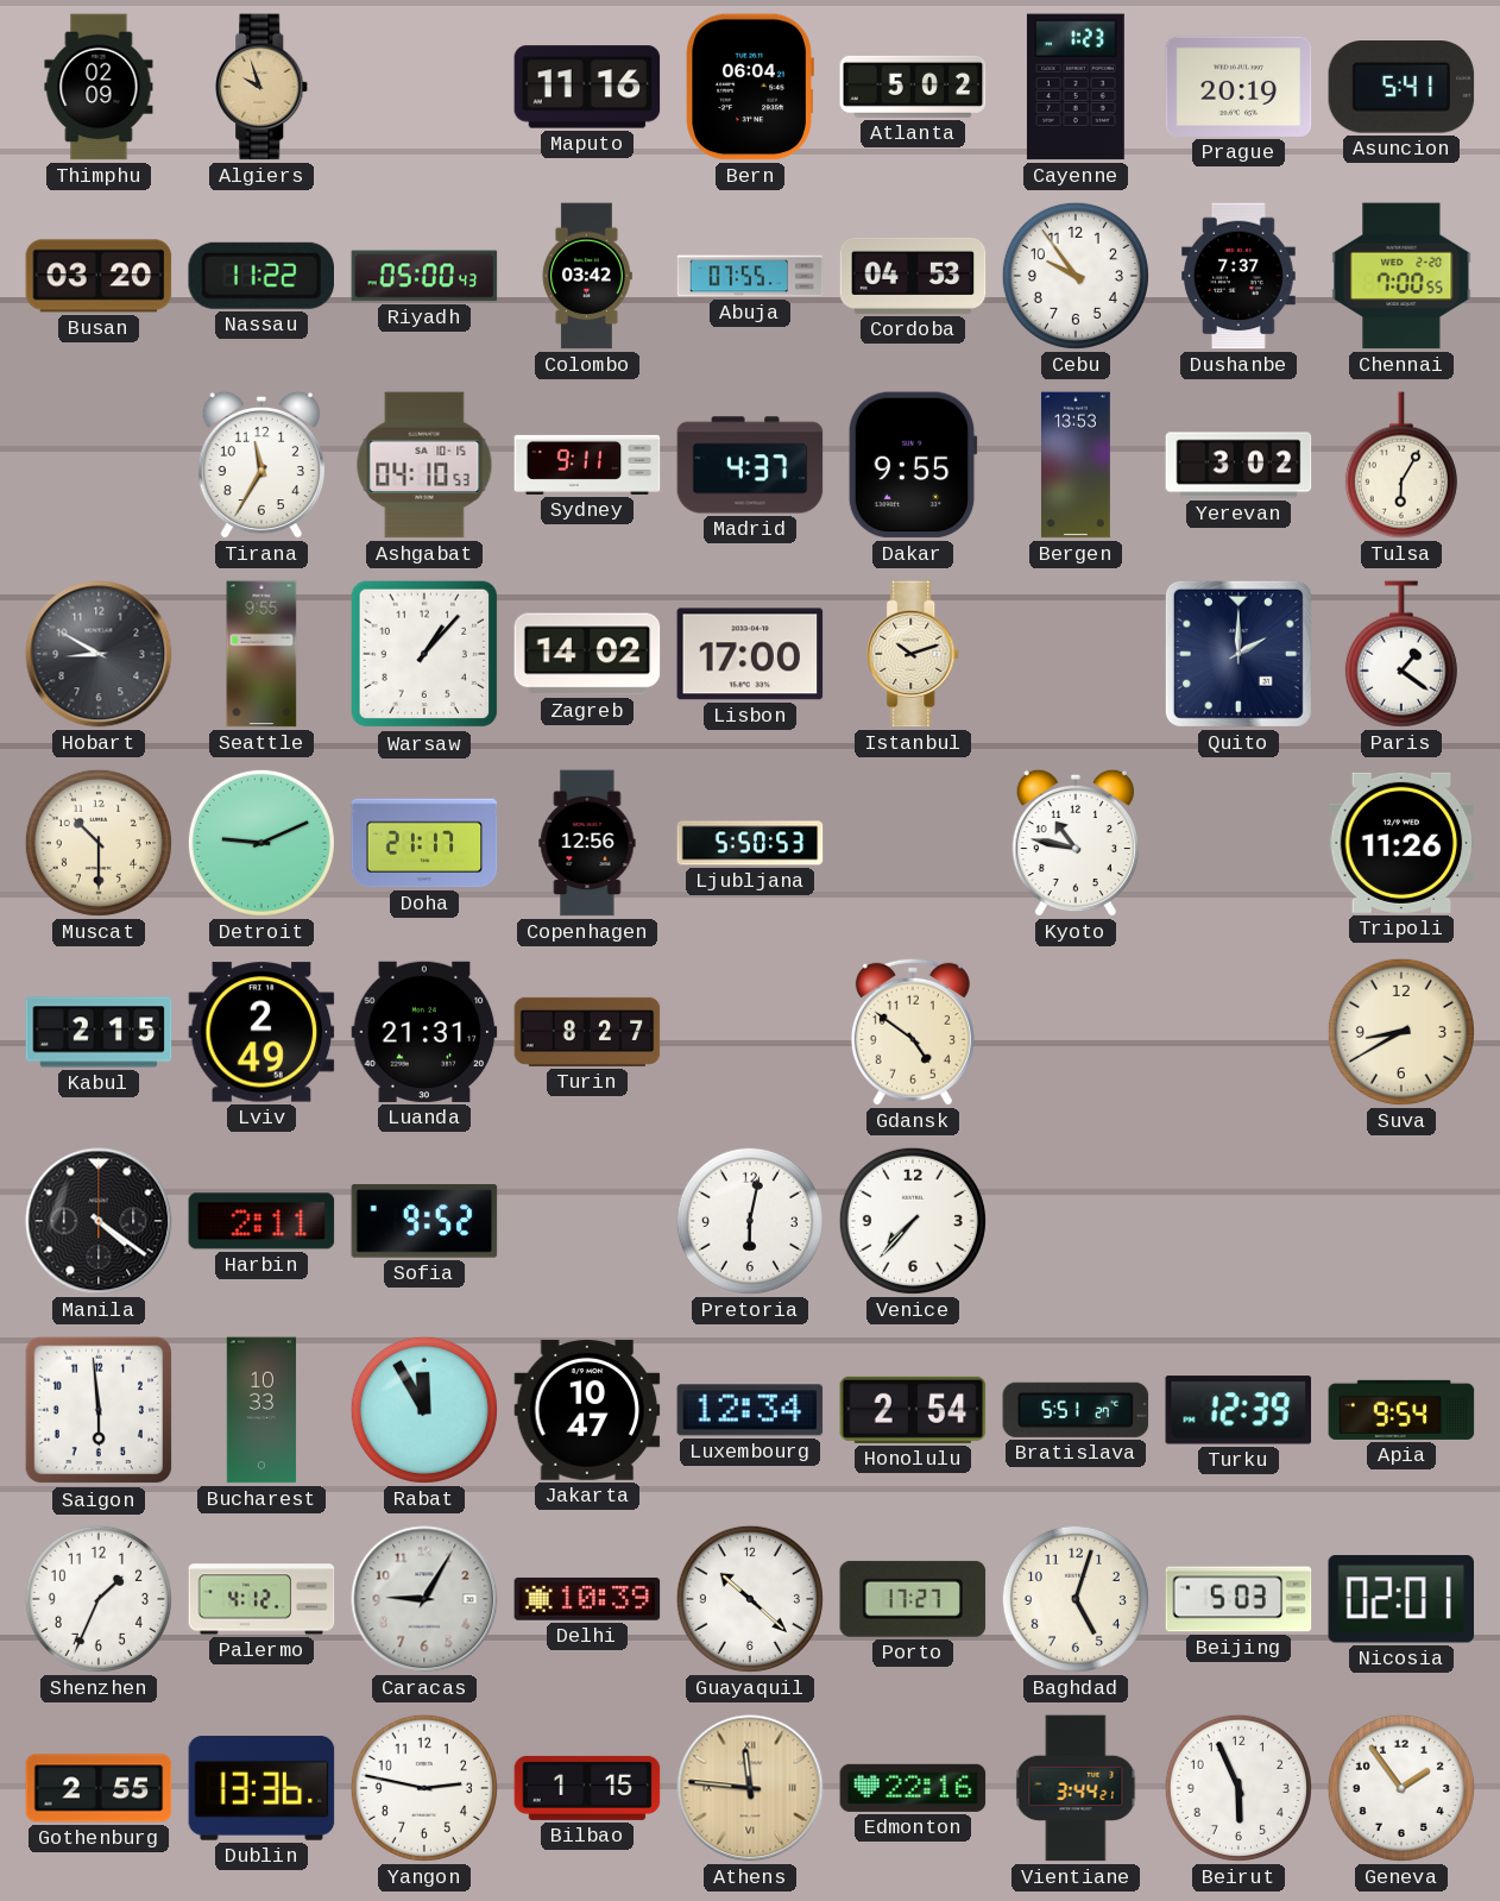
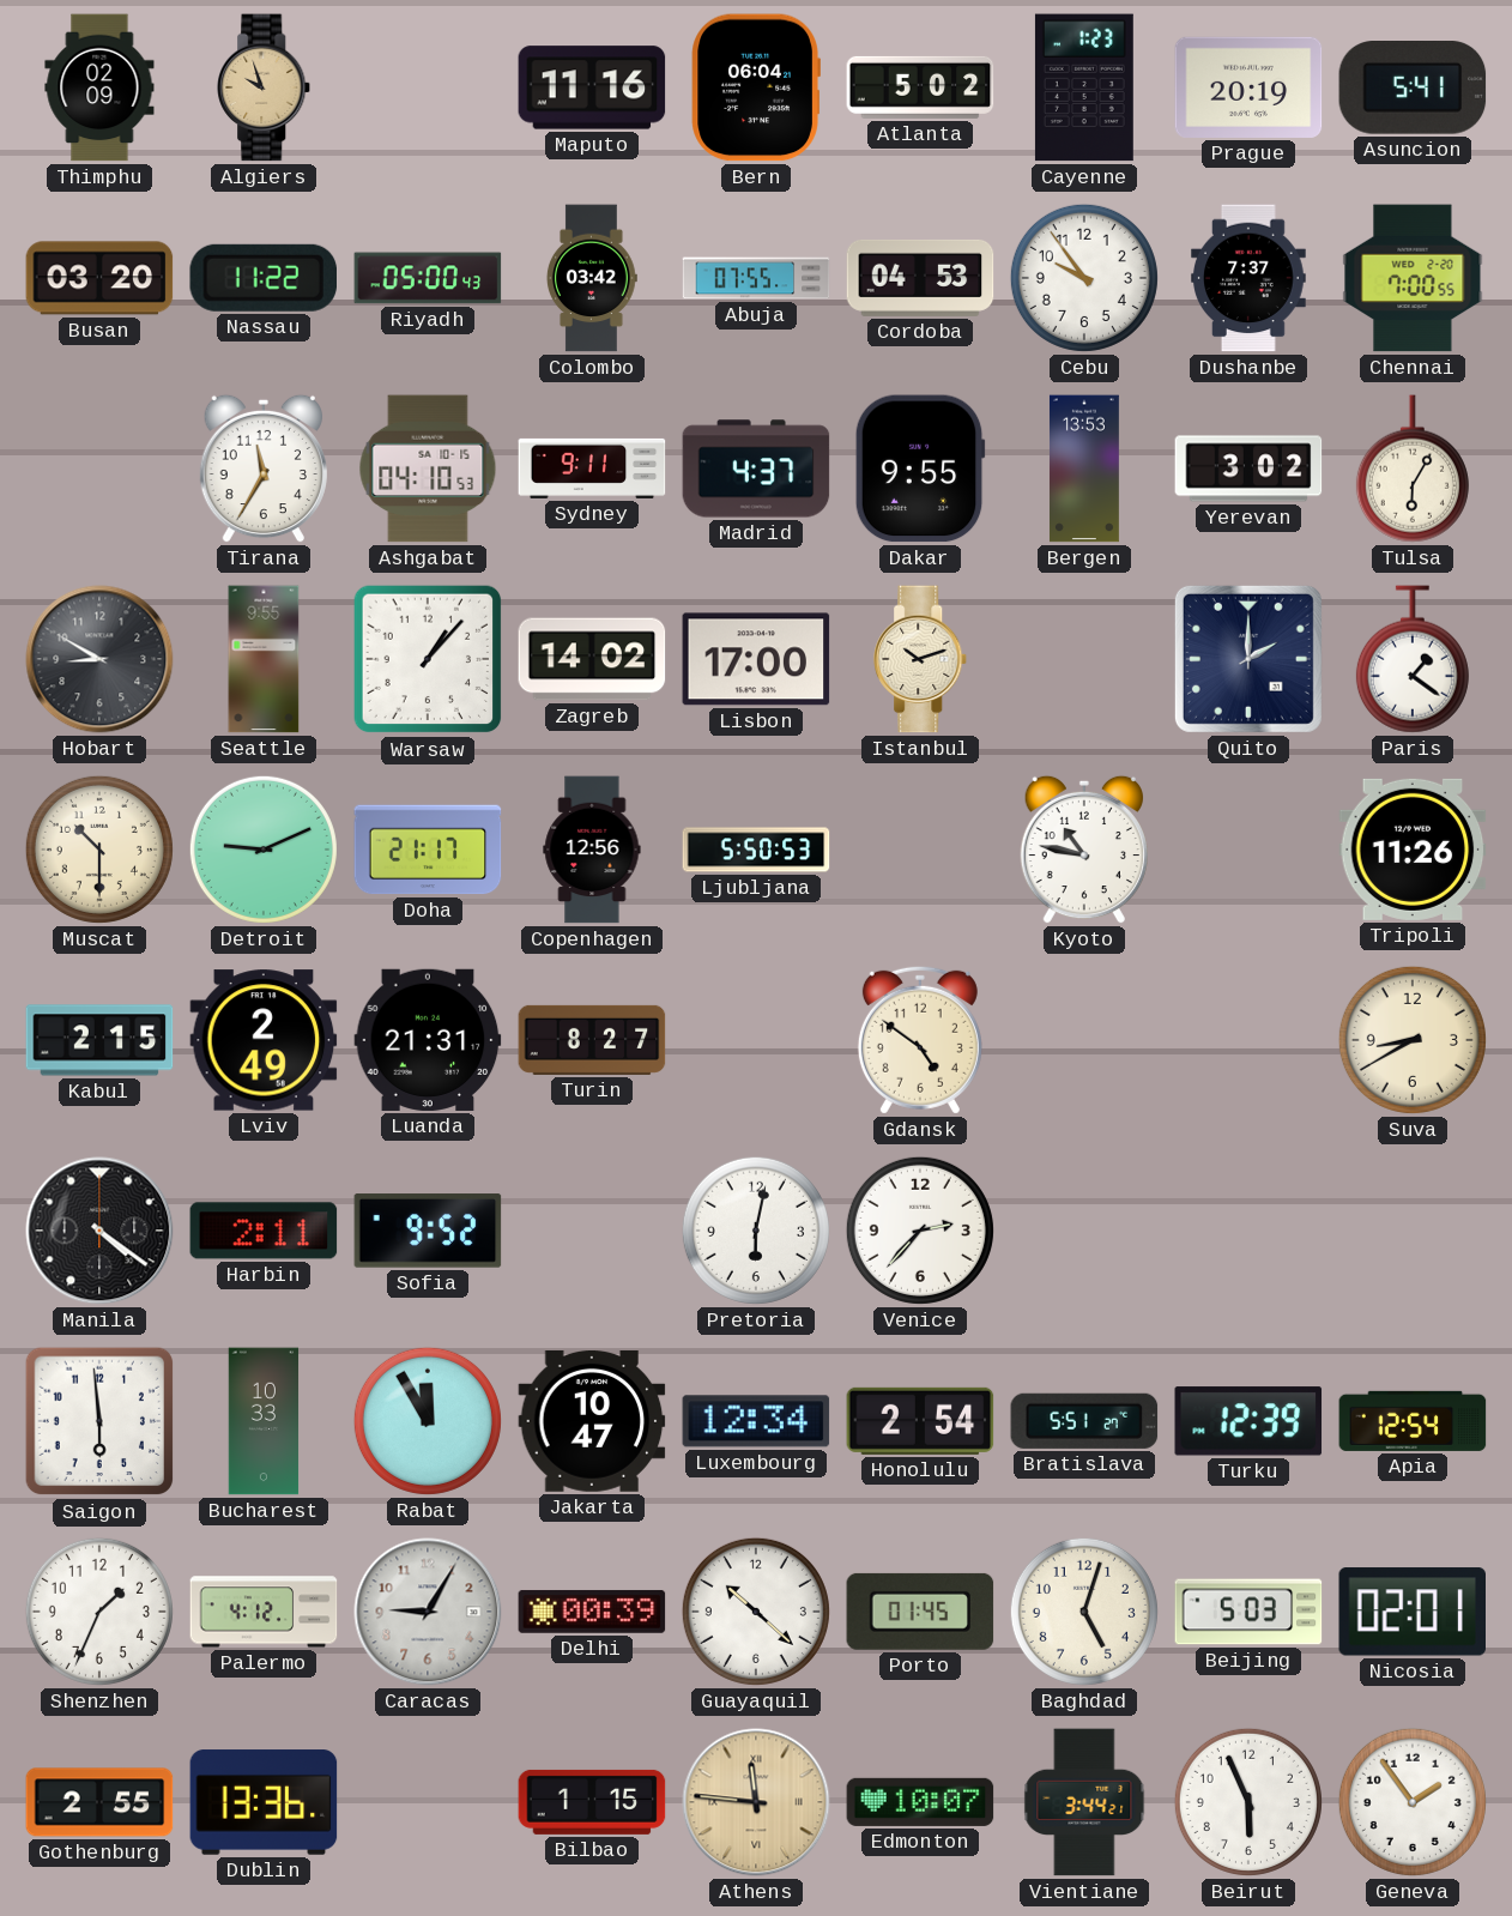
Venice: 7:37 -> 2:37
Apia: 9:54 -> 12:54
Delhi: 10:39 -> 00:39
Porto: 17:27 -> 01:45
Yangon: 2:47 -> none
Edmonton: 22:16 -> 10:07
